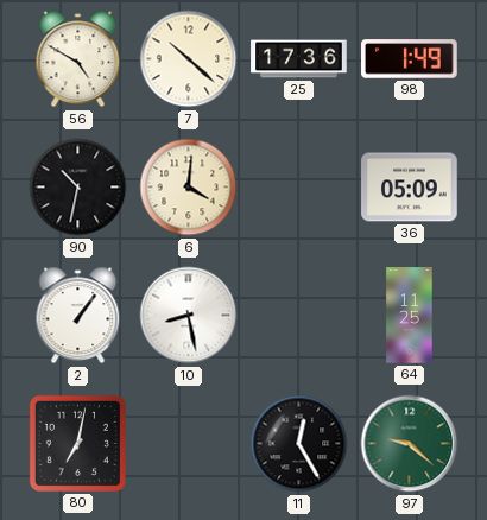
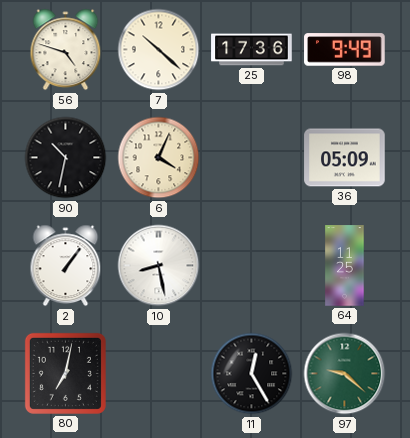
56: 4:50 -> 4:48
98: 1:49 -> 9:49
6: 4:01 -> 4:04
